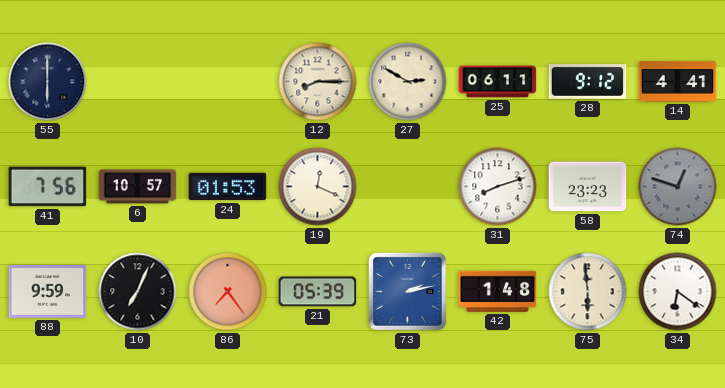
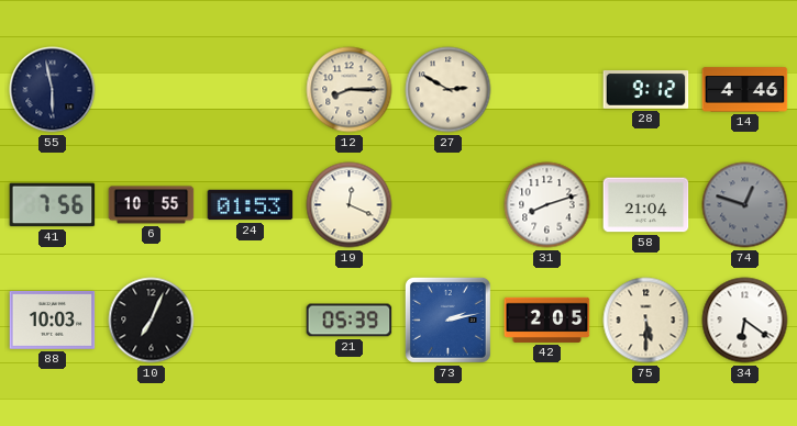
55: 6:00 -> 5:58
25: 06:11 -> none
14: 4:41 -> 4:46
6: 10:57 -> 10:55
58: 23:23 -> 21:04
88: 9:59 -> 10:03
86: 7:24 -> none
42: 1:48 -> 2:05
75: 5:59 -> 5:30
